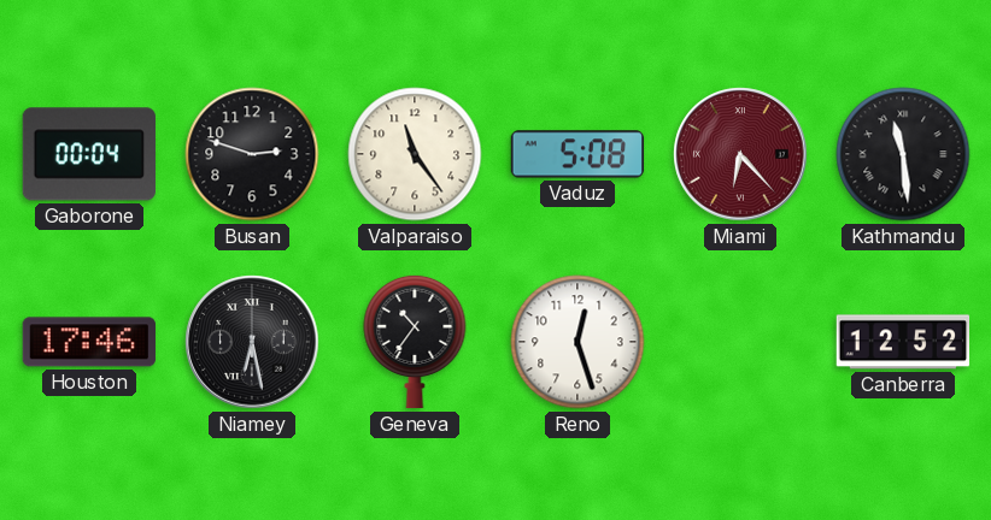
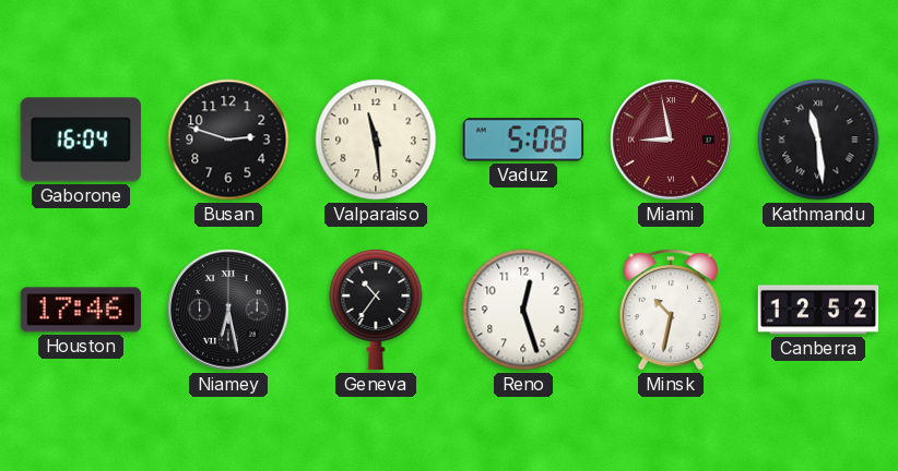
Gaborone: 00:04 -> 16:04
Valparaiso: 11:24 -> 11:29
Miami: 6:23 -> 8:58
Minsk: none -> 10:32
